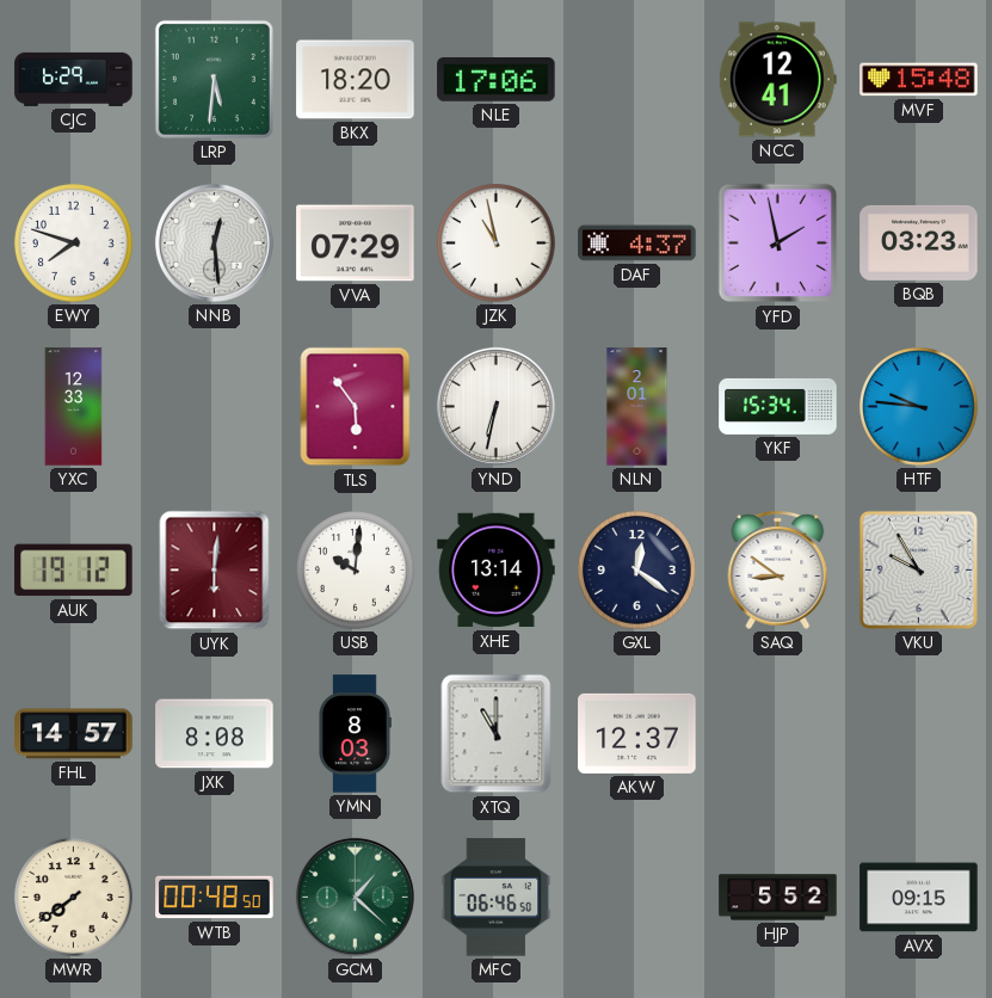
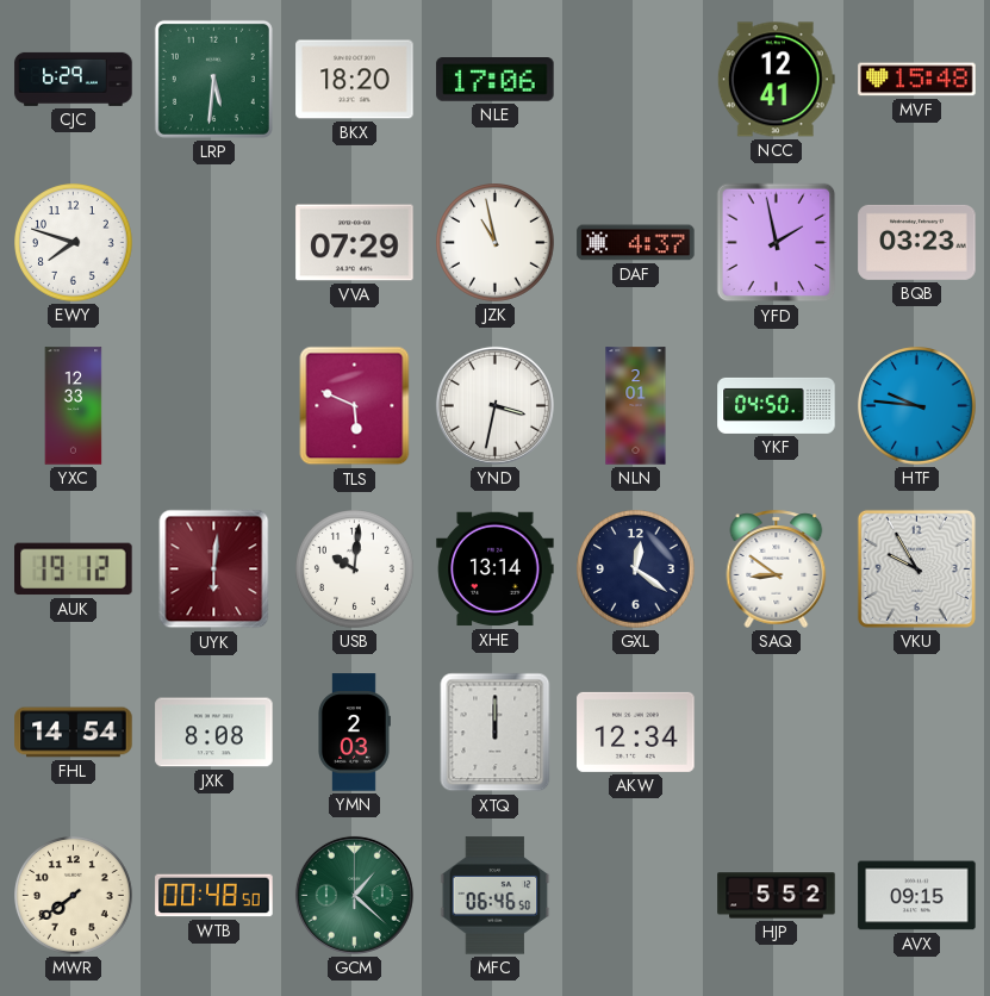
NNB: 12:29 -> none
TLS: 5:54 -> 5:49
YND: 6:32 -> 3:32
YKF: 15:34 -> 04:50
FHL: 14:57 -> 14:54
YMN: 8:03 -> 2:03
XTQ: 11:00 -> 12:00
AKW: 12:37 -> 12:34
